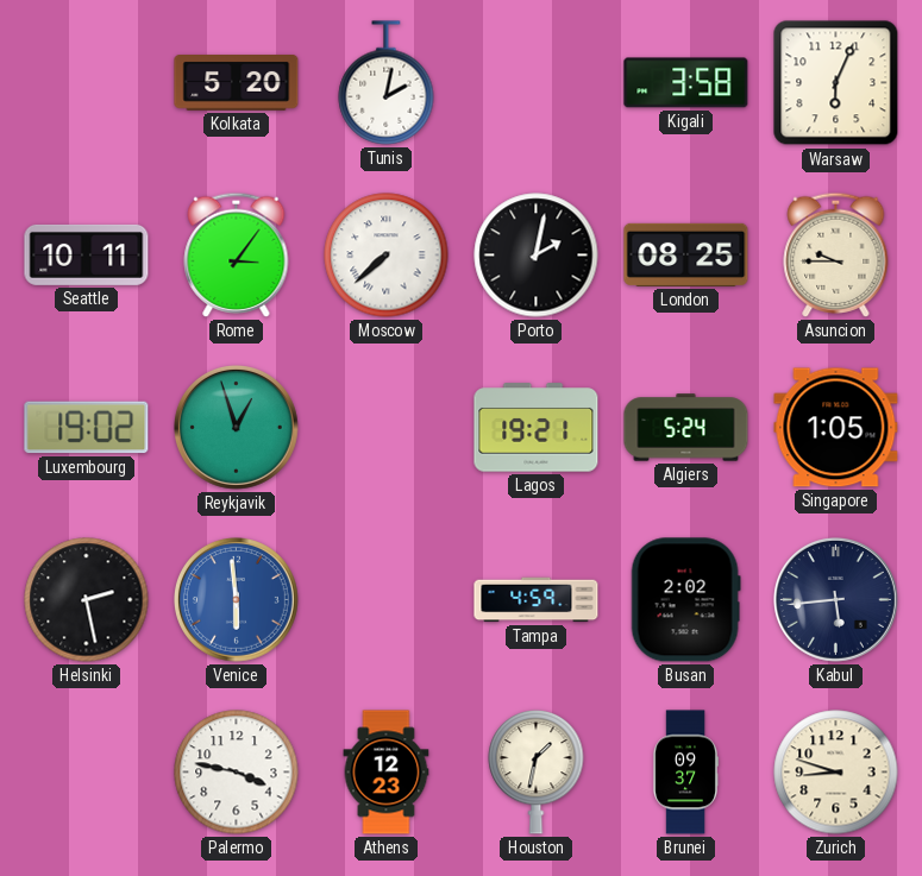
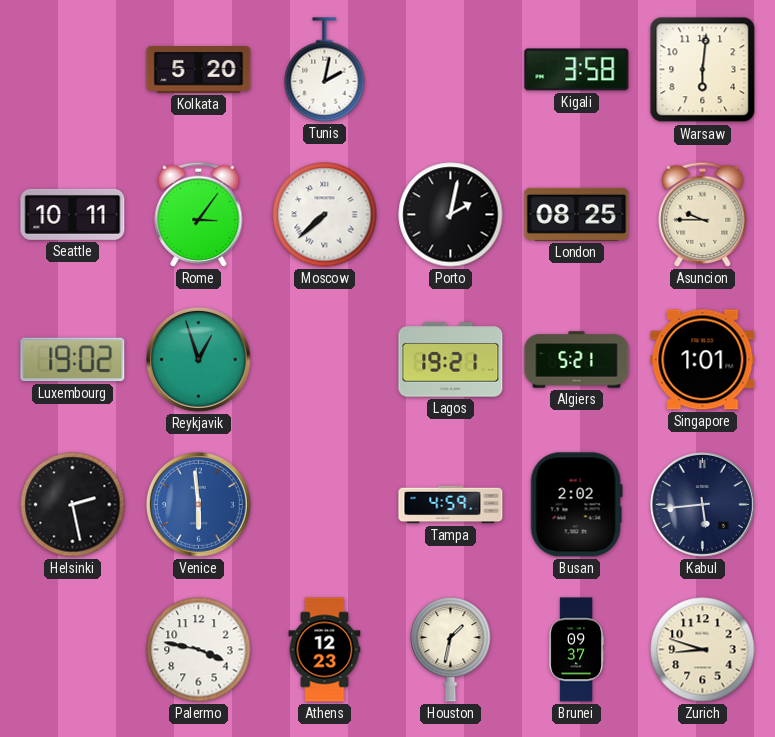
Warsaw: 6:04 -> 6:01
Algiers: 5:24 -> 5:21
Singapore: 1:05 -> 1:01
